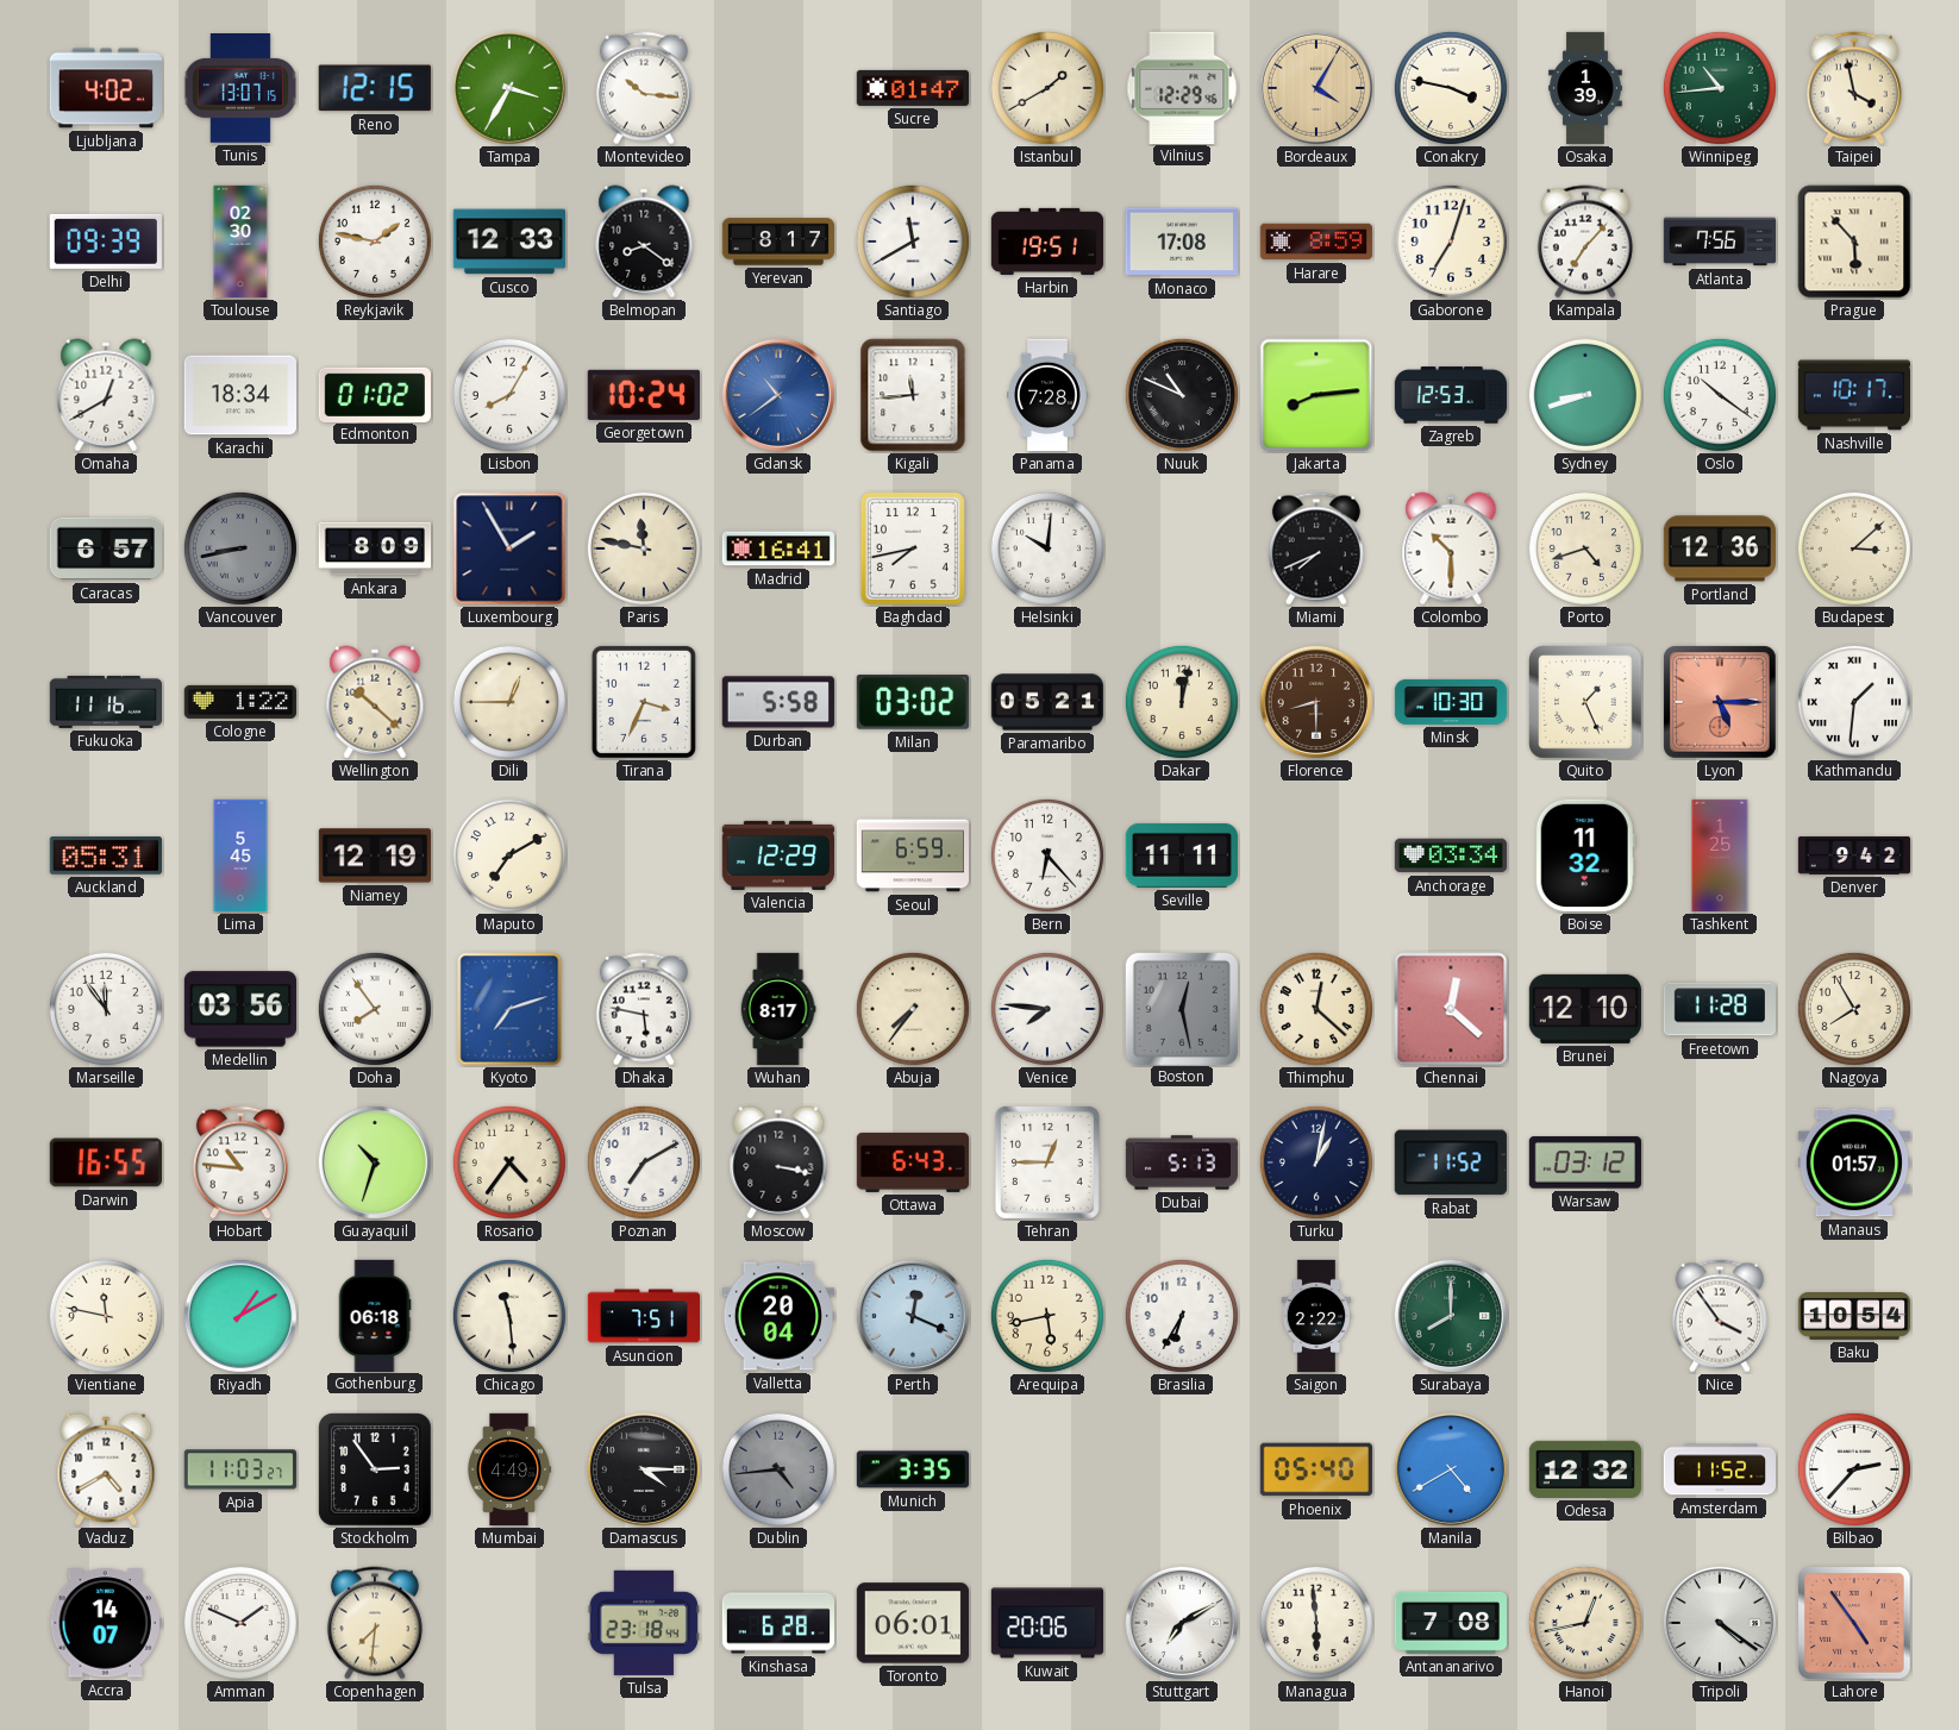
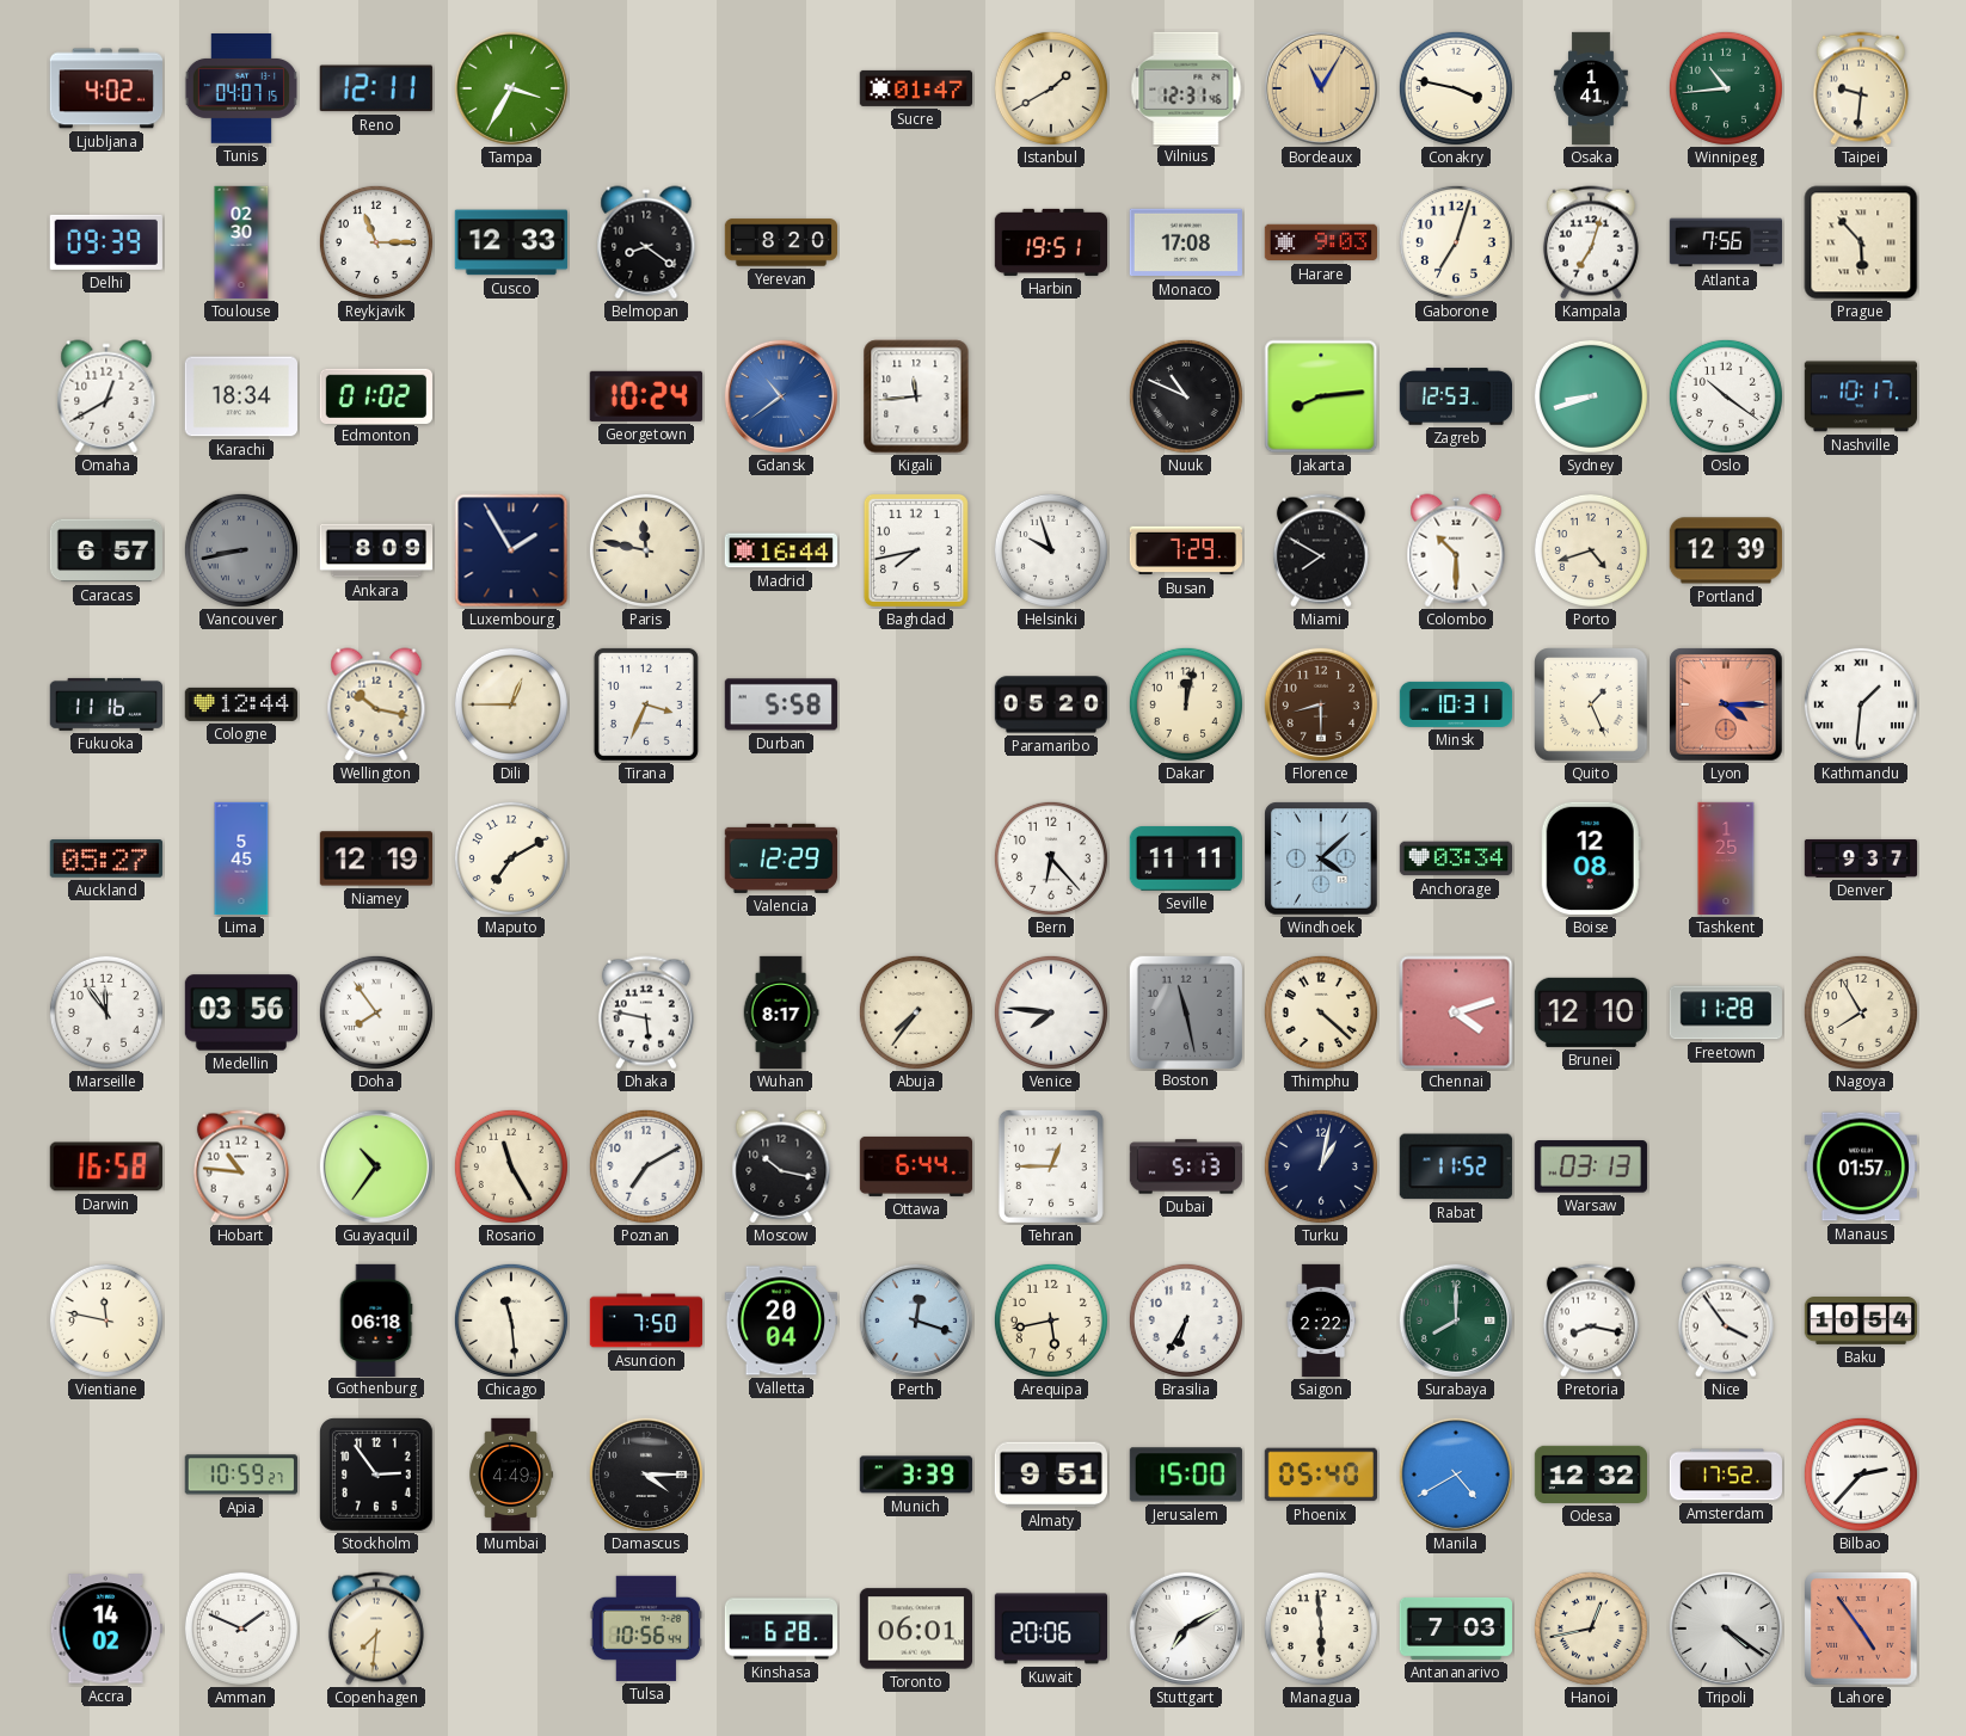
Tunis: 13:07 -> 04:07
Reno: 12:15 -> 12:11
Montevideo: 10:16 -> none
Vilnius: 12:29 -> 12:31
Bordeaux: 4:05 -> 11:05
Osaka: 1:39 -> 1:41
Taipei: 3:58 -> 9:31
Reykjavik: 1:47 -> 11:15
Yerevan: 8:17 -> 8:20
Santiago: 11:40 -> none
Harare: 8:59 -> 9:03
Kampala: 7:07 -> 7:03
Lisbon: 8:05 -> none
Panama: 7:28 -> none
Madrid: 16:41 -> 16:44
Helsinki: 10:01 -> 9:57
Busan: none -> 7:29
Miami: 7:41 -> 7:50
Portland: 12:36 -> 12:39
Budapest: 3:08 -> none
Cologne: 1:22 -> 12:44
Wellington: 10:22 -> 10:17
Milan: 03:02 -> none
Paramaribo: 05:21 -> 05:20
Minsk: 10:30 -> 10:31
Lyon: 5:15 -> 4:15
Auckland: 05:31 -> 05:27
Seoul: 6:59 -> none
Windhoek: none -> 4:08
Boise: 11:32 -> 12:08
Denver: 9:42 -> 9:37
Kyoto: 7:12 -> none
Boston: 12:28 -> 11:28
Thimphu: 12:22 -> 4:22
Chennai: 12:22 -> 4:12
Darwin: 16:55 -> 16:58
Guayaquil: 10:33 -> 10:36
Rosario: 4:36 -> 11:25
Moscow: 3:17 -> 10:17
Ottawa: 6:43 -> 6:44
Warsaw: 03:12 -> 03:13
Riyadh: 1:10 -> none
Asuncion: 7:51 -> 7:50
Perth: 12:19 -> 12:18
Pretoria: none -> 8:17
Vaduz: 4:40 -> none
Apia: 11:03 -> 10:59
Dublin: 4:44 -> none
Munich: 3:35 -> 3:39
Almaty: none -> 9:51
Jerusalem: none -> 15:00
Amsterdam: 11:52 -> 17:52
Accra: 14:07 -> 14:02
Tulsa: 23:18 -> 10:56
Antananarivo: 7:08 -> 7:03
